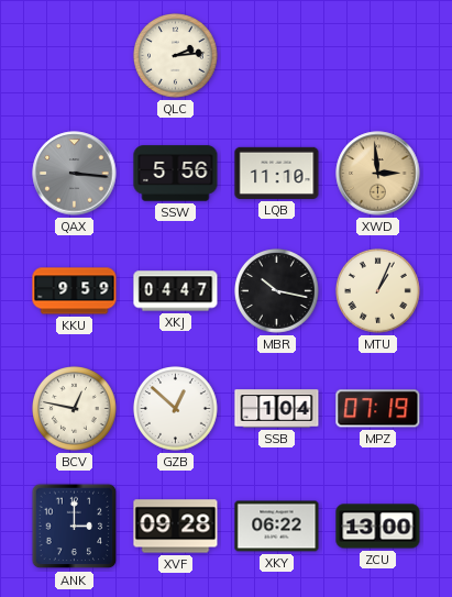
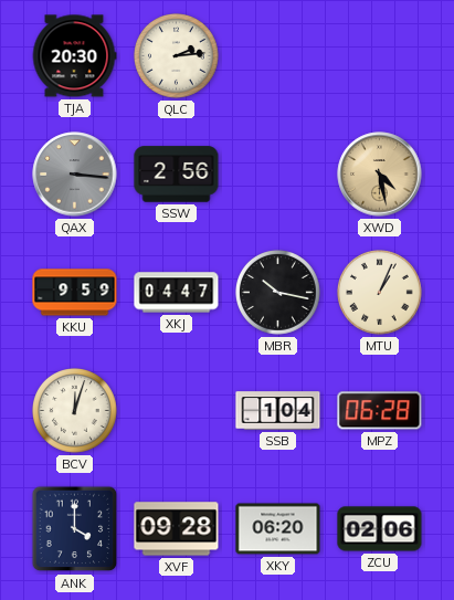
TJA: none -> 20:30
SSW: 5:56 -> 2:56
LQB: 11:10 -> none
XWD: 2:59 -> 4:28
BCV: 12:47 -> 12:03
GZB: 12:52 -> none
MPZ: 07:19 -> 06:28
ANK: 3:00 -> 4:00
XKY: 06:22 -> 06:20
ZCU: 13:00 -> 02:06
